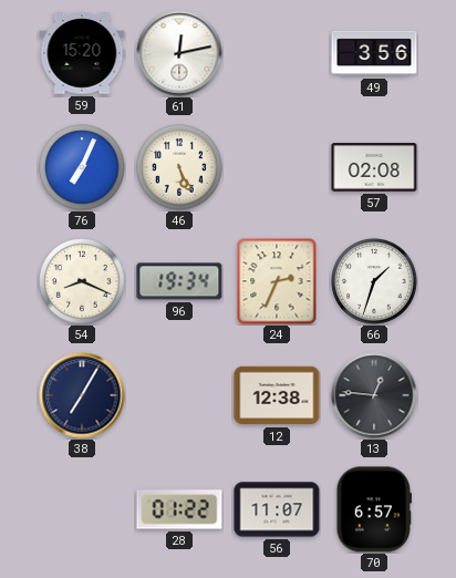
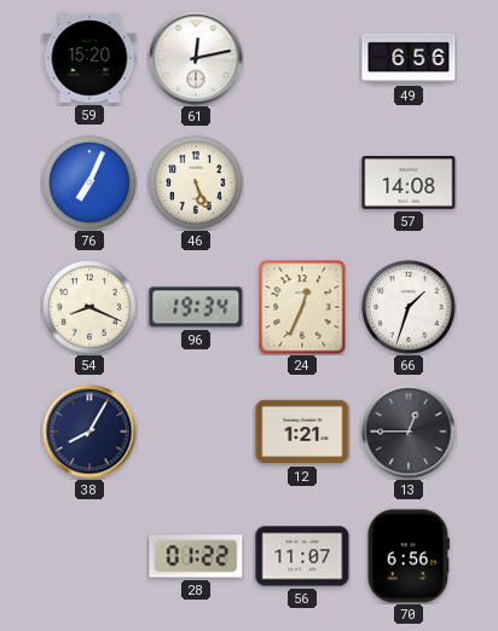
49: 3:56 -> 6:56
57: 02:08 -> 14:08
24: 2:34 -> 12:34
38: 7:05 -> 8:05
12: 12:38 -> 1:21
13: 12:46 -> 12:45
70: 6:57 -> 6:56
